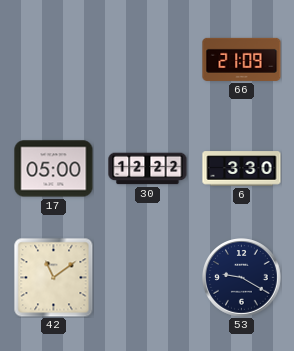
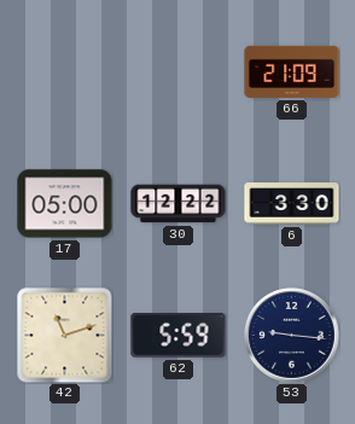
42: 11:09 -> 11:12
62: none -> 5:59
53: 9:20 -> 9:16
